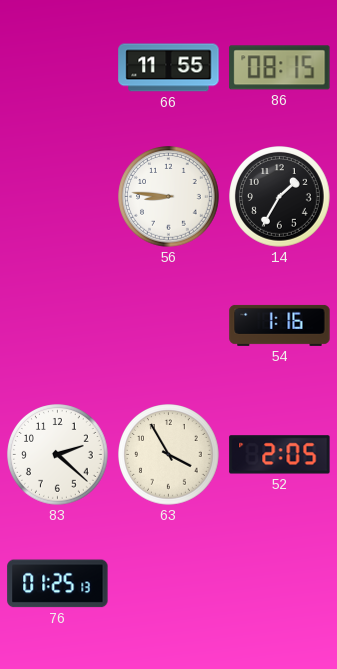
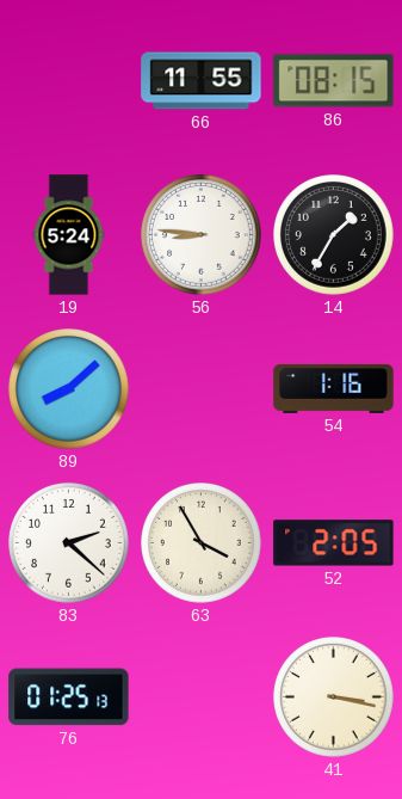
19: none -> 5:24
89: none -> 8:08
41: none -> 3:17
